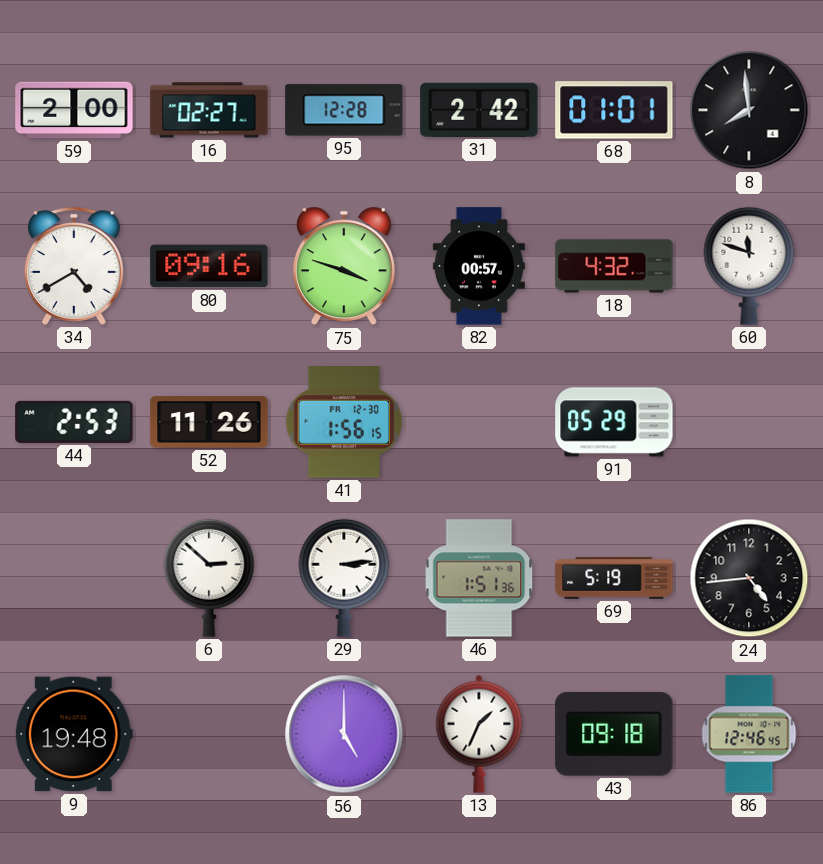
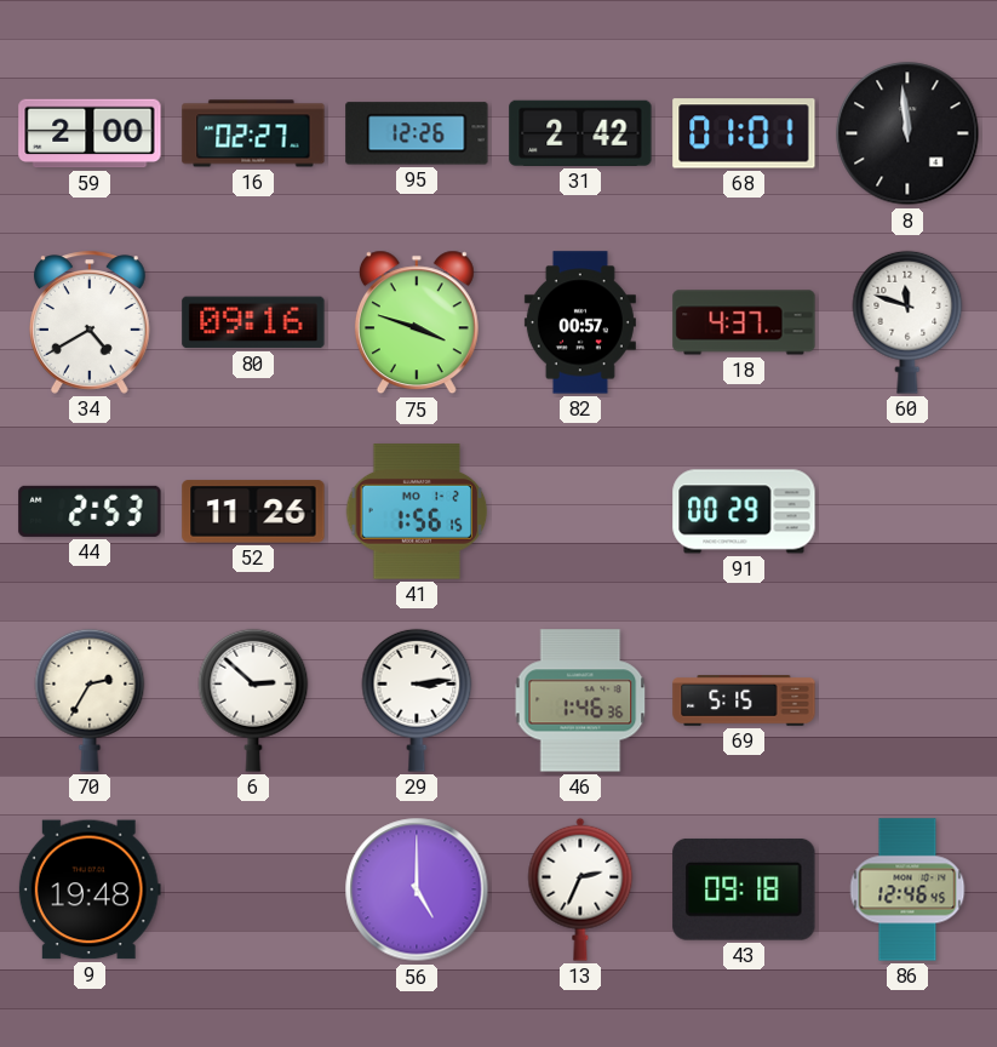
95: 12:28 -> 12:26
8: 7:59 -> 11:59
18: 4:32 -> 4:37
41 date: FR 12-30 -> MO 1-2
91: 05:29 -> 00:29
70: none -> 2:35
46: 1:51 -> 1:46
69: 5:19 -> 5:15
24: 4:44 -> none
13: 1:34 -> 2:34
